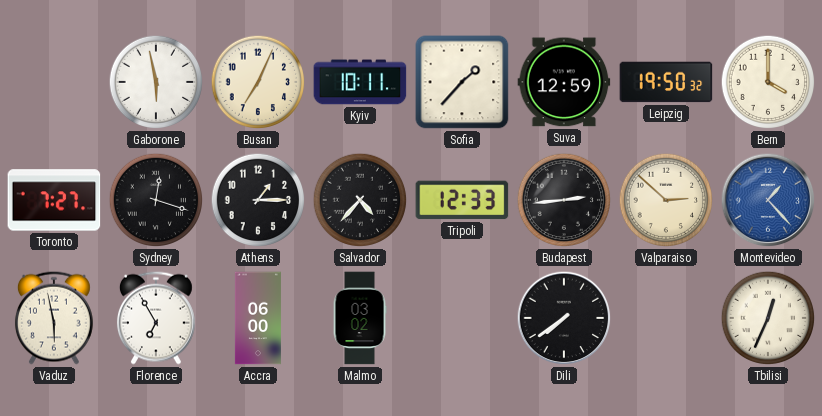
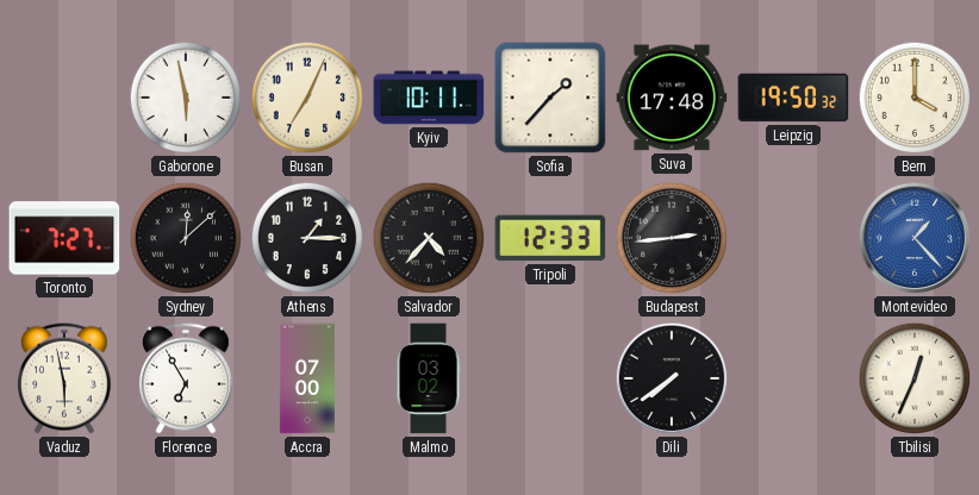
Suva: 12:59 -> 17:48
Sydney: 12:18 -> 12:08
Valparaiso: 2:52 -> none
Accra: 06:00 -> 07:00
